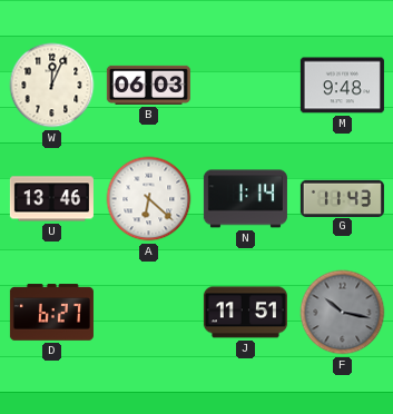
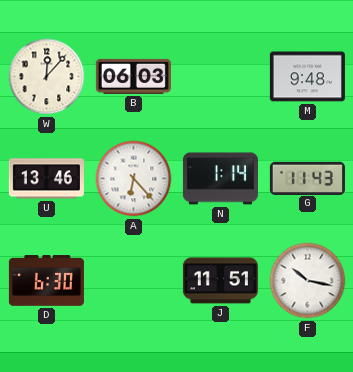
W: 12:04 -> 12:07
A: 6:22 -> 6:23
D: 6:27 -> 6:30
F dial: grey -> white
